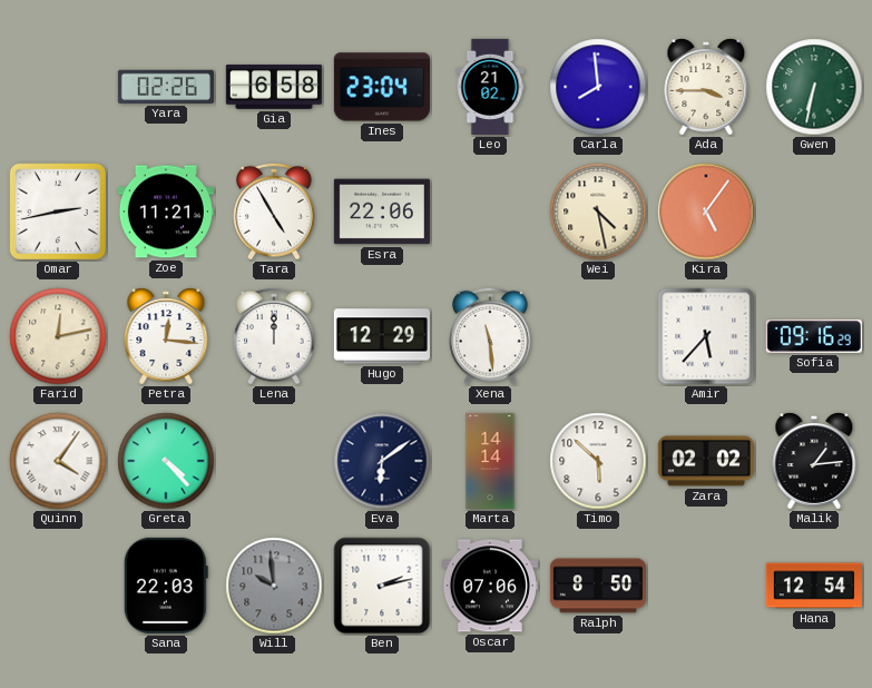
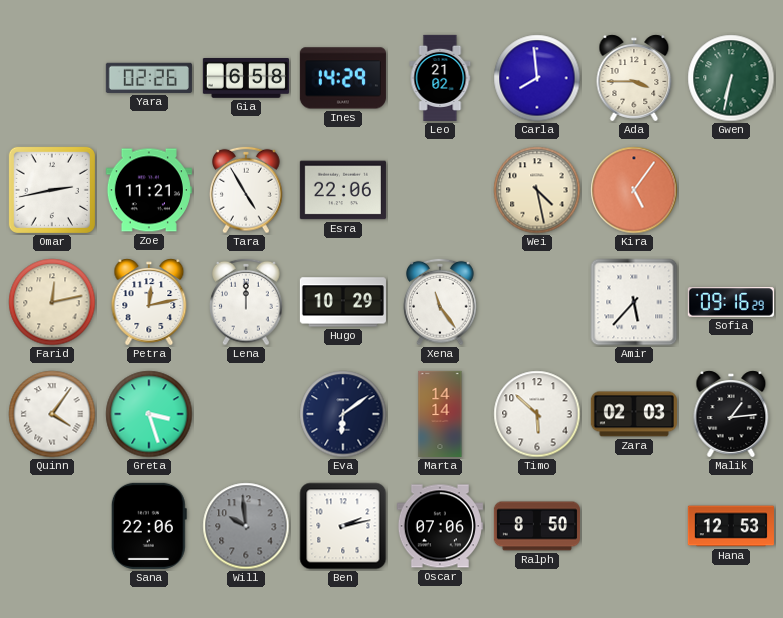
Ines: 23:04 -> 14:29
Petra: 12:16 -> 12:13
Hugo: 12:29 -> 10:29
Xena: 11:29 -> 11:24
Greta: 4:23 -> 3:27
Zara: 02:02 -> 02:03
Sana: 22:03 -> 22:06
Hana: 12:54 -> 12:53
